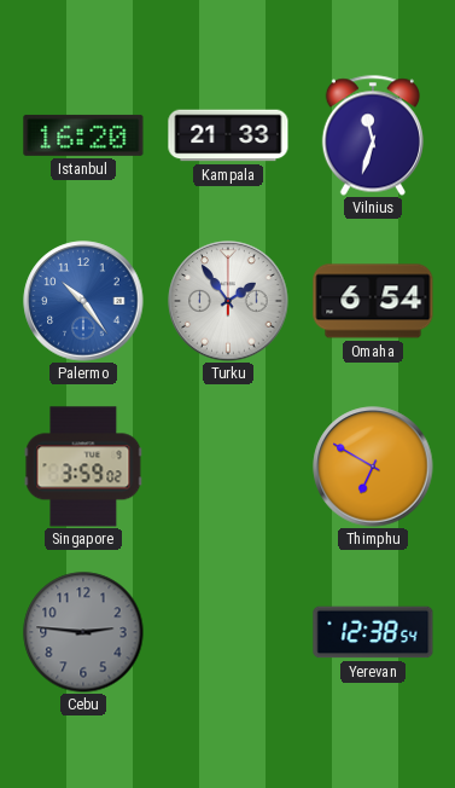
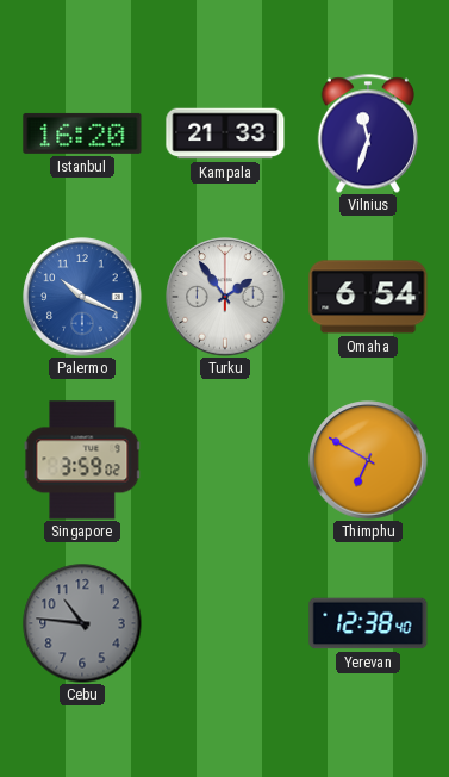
Palermo: 10:24 -> 10:19
Cebu: 2:46 -> 10:46
Yerevan: 12:38:54 -> 12:38:40
